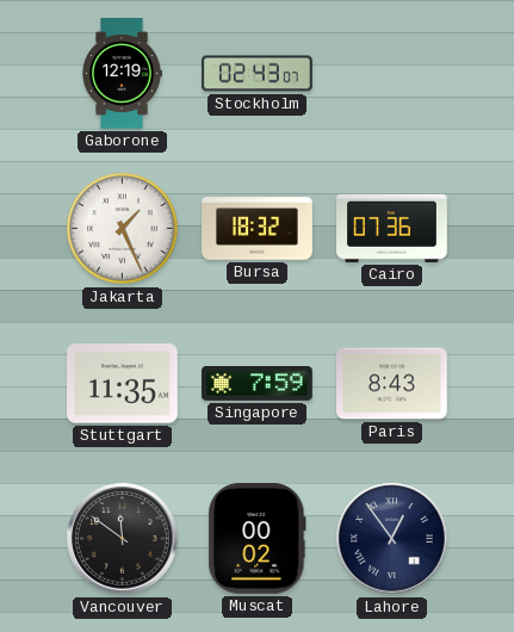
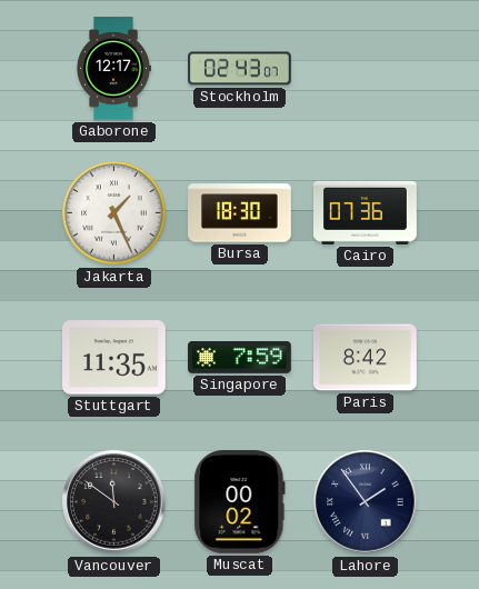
Gaborone: 12:19 -> 12:17
Bursa: 18:32 -> 18:30
Paris: 8:43 -> 8:42
Lahore: 12:54 -> 1:54
